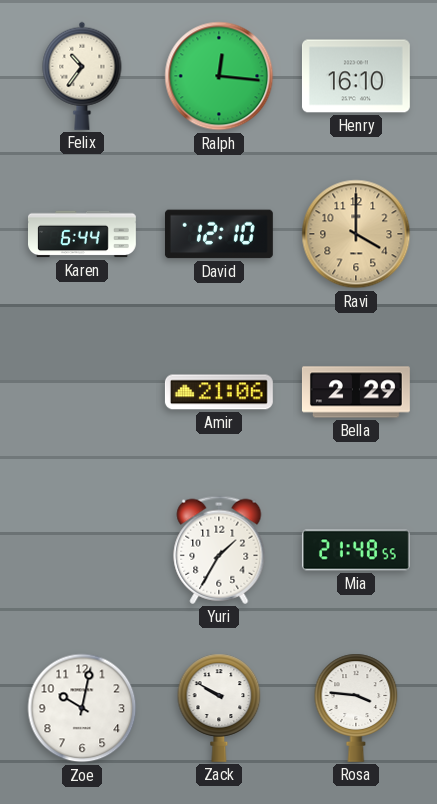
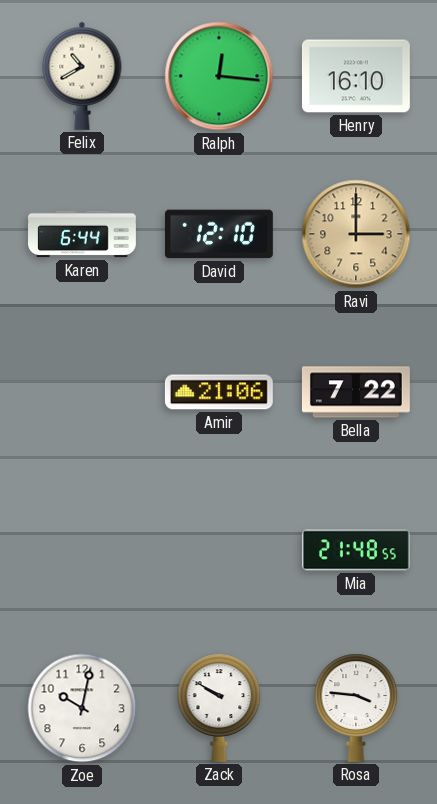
Felix: 10:36 -> 10:40
Ravi: 4:00 -> 3:00
Bella: 2:29 -> 7:22
Yuri: 1:35 -> none
